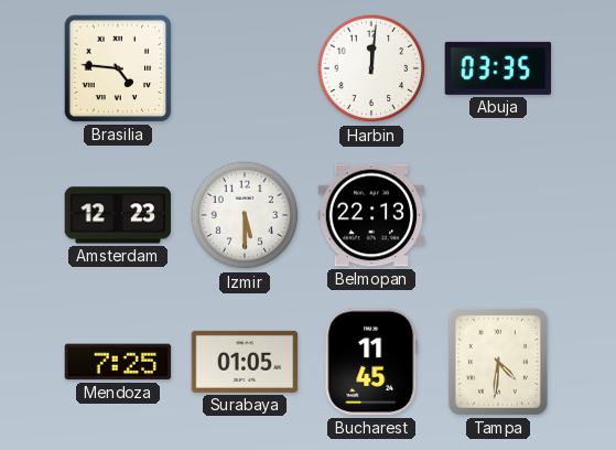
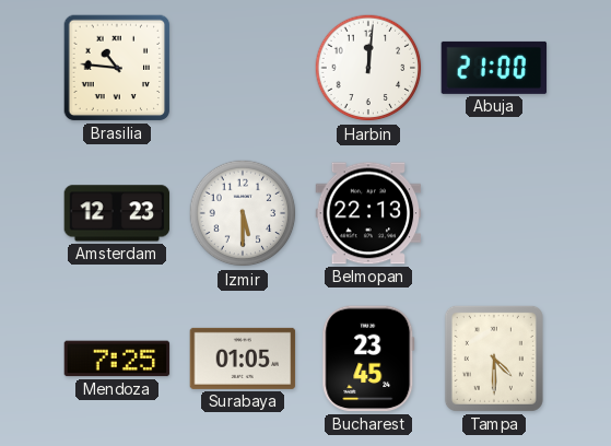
Brasilia: 4:46 -> 10:46
Abuja: 03:35 -> 21:00
Bucharest: 11:45 -> 23:45
Tampa: 4:31 -> 4:30
